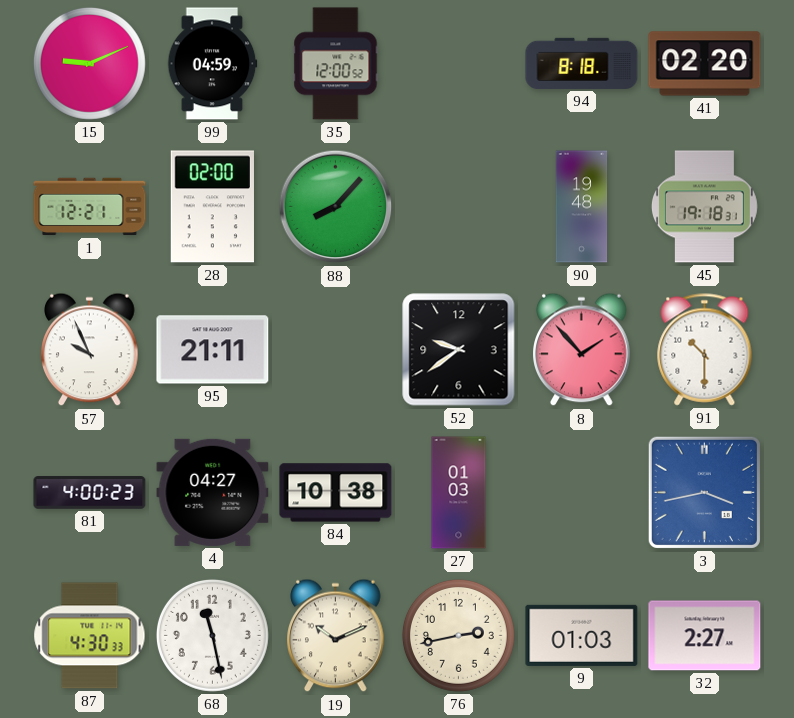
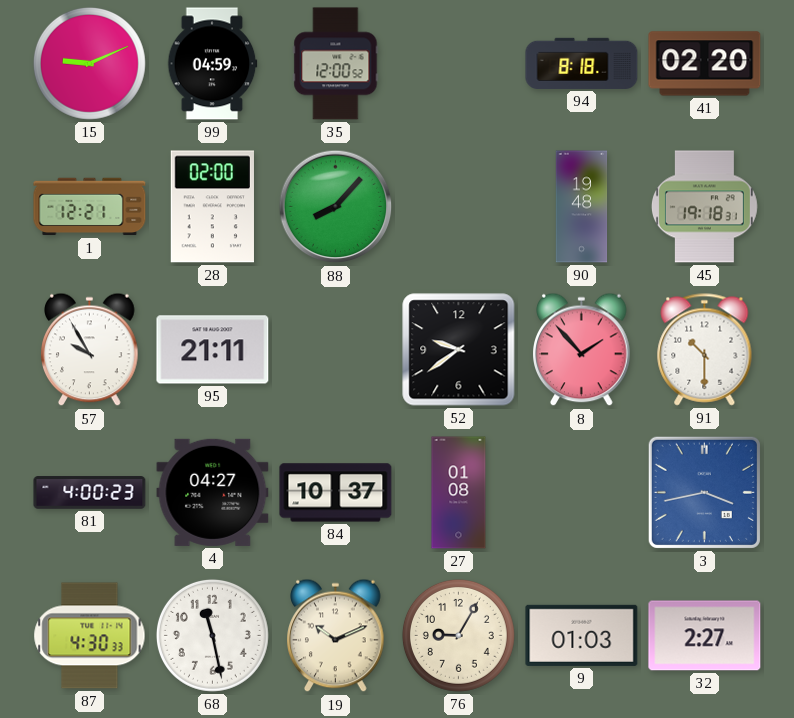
57: 9:56 -> 9:55
84: 10:38 -> 10:37
27: 01:03 -> 01:08
76: 2:43 -> 9:05
